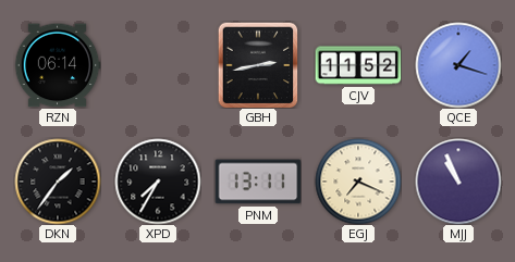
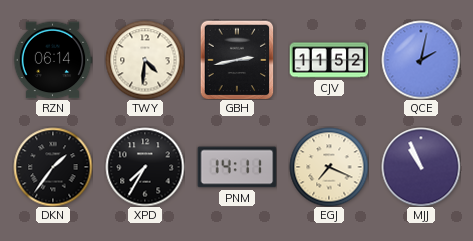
TWY: none -> 4:31
QCE: 1:18 -> 2:02
PNM: 13:11 -> 14:11
